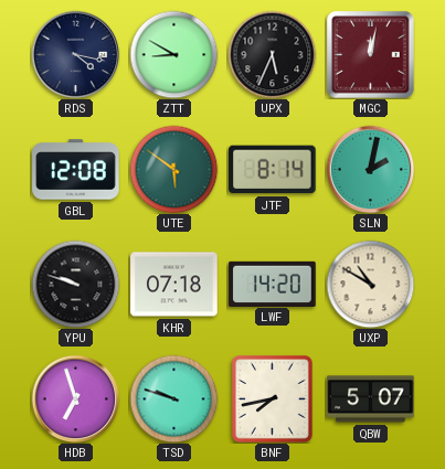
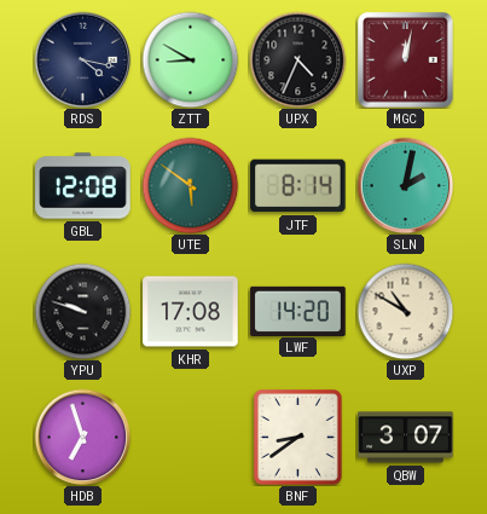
UPX: 5:34 -> 4:34
KHR: 07:18 -> 17:08
TSD: 9:48 -> none
BNF: 7:43 -> 8:39
QBW: 5:07 -> 3:07
